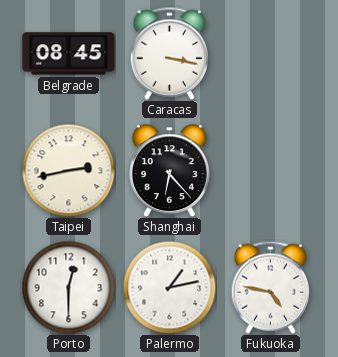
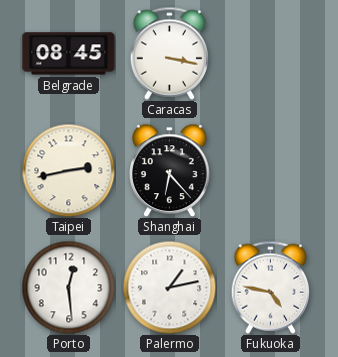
Porto: 12:30 -> 12:29
